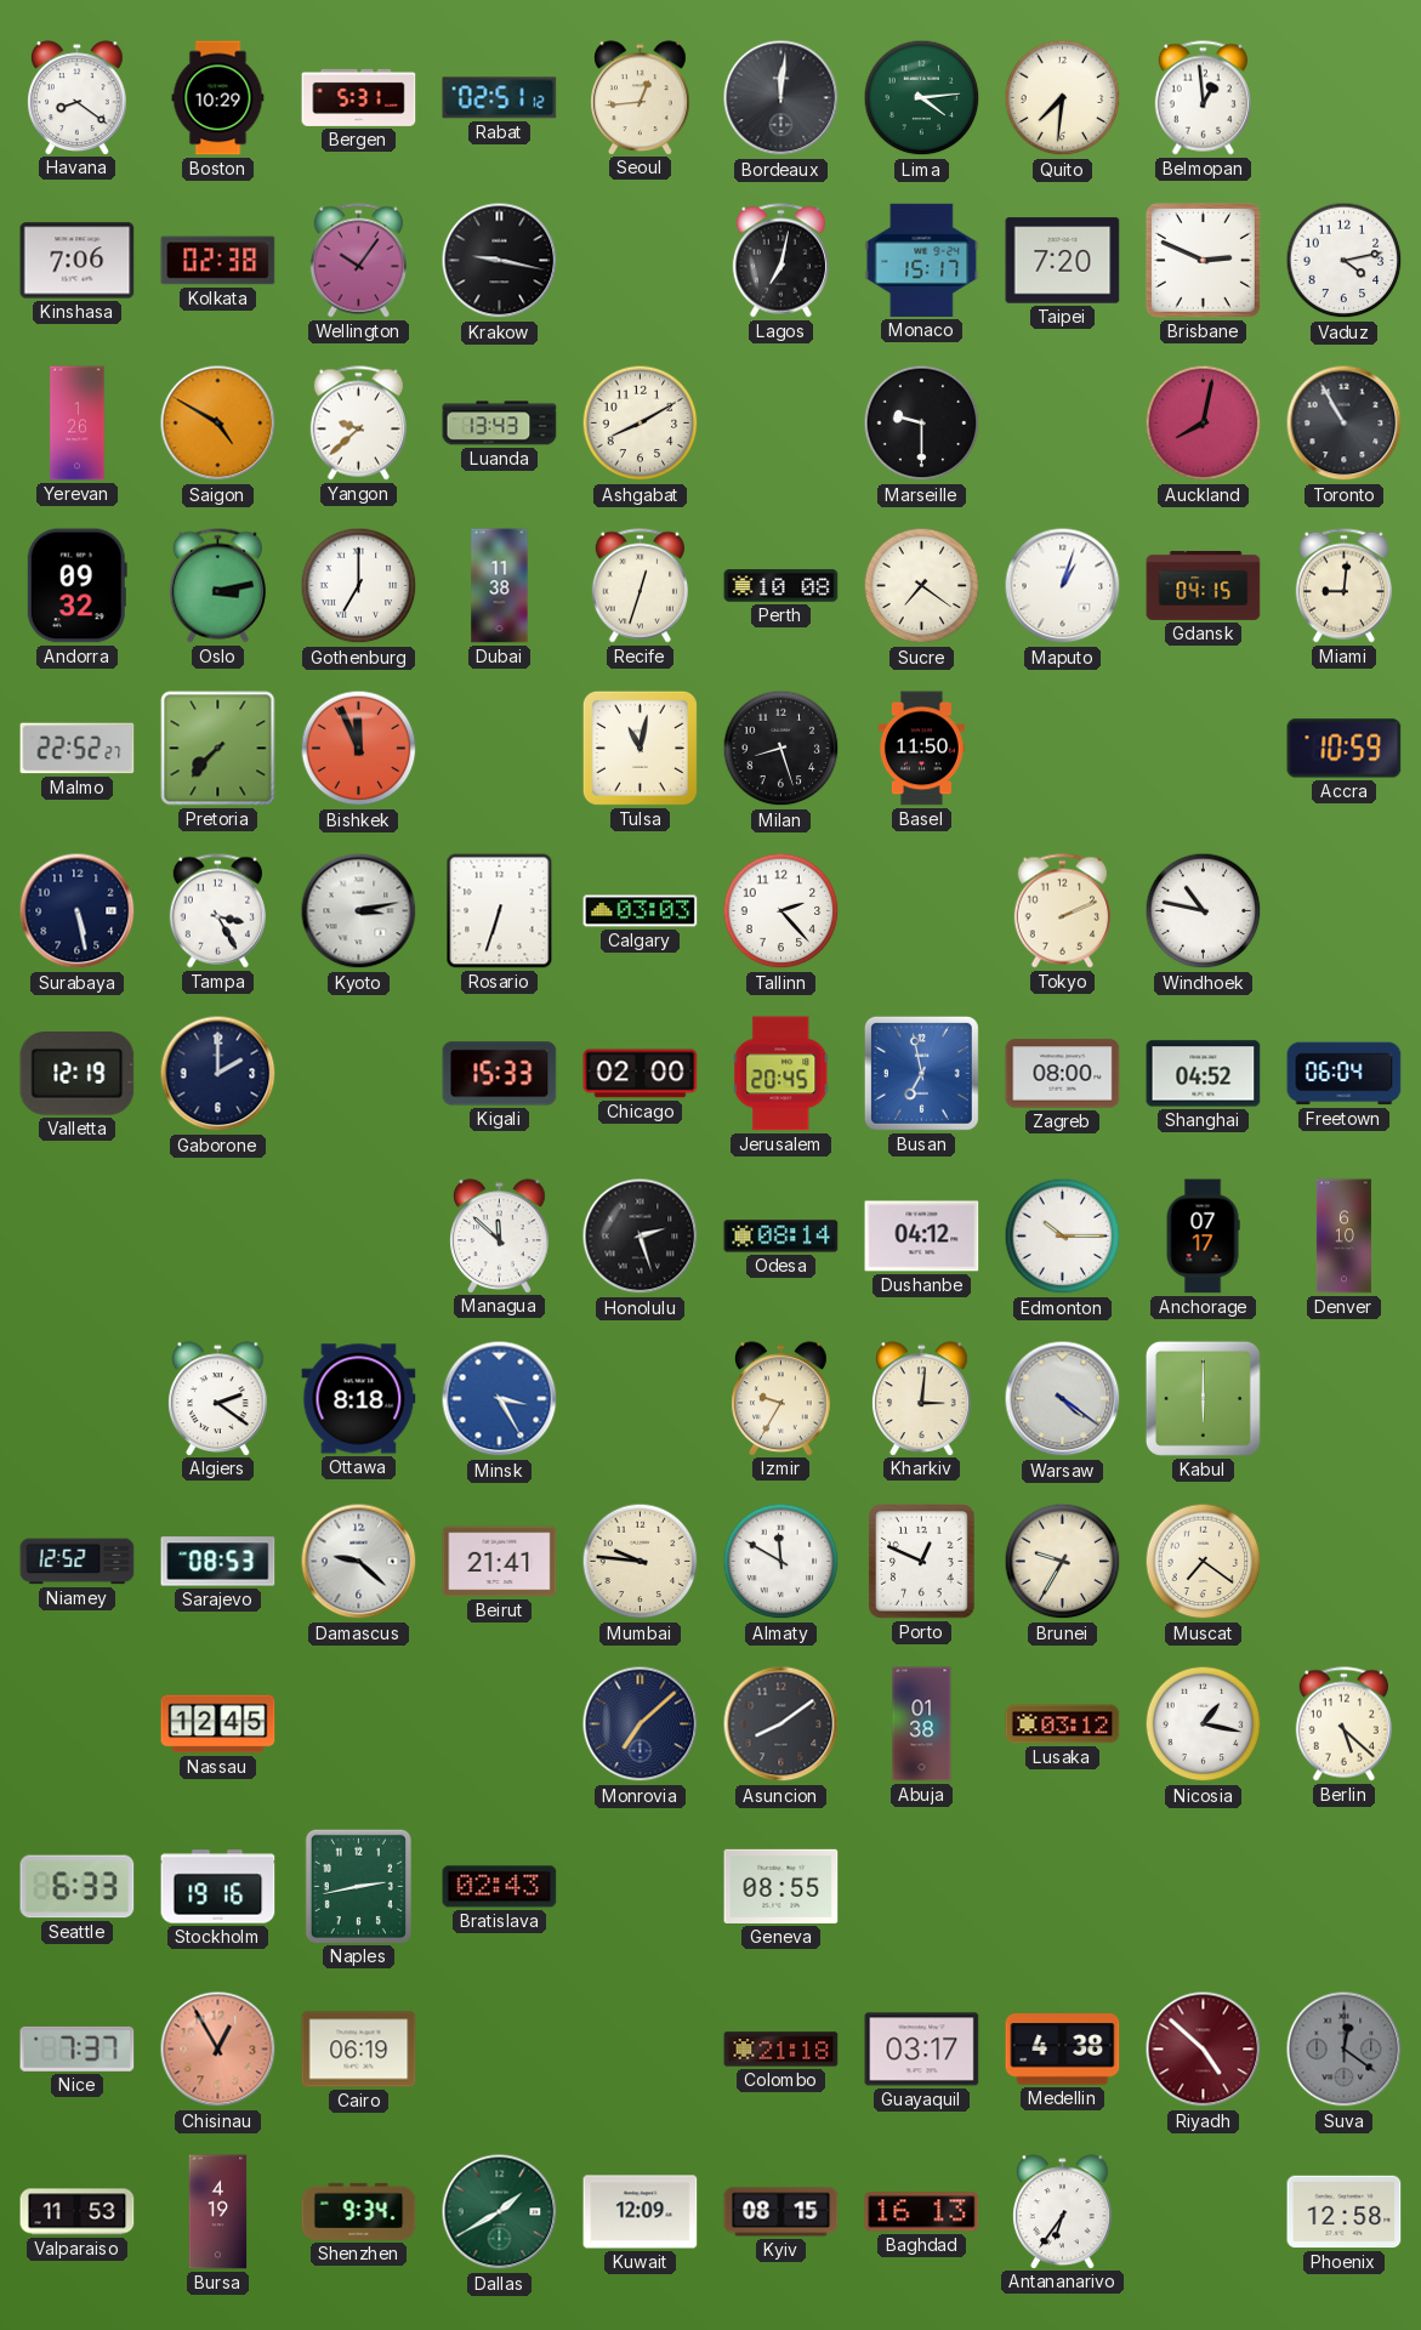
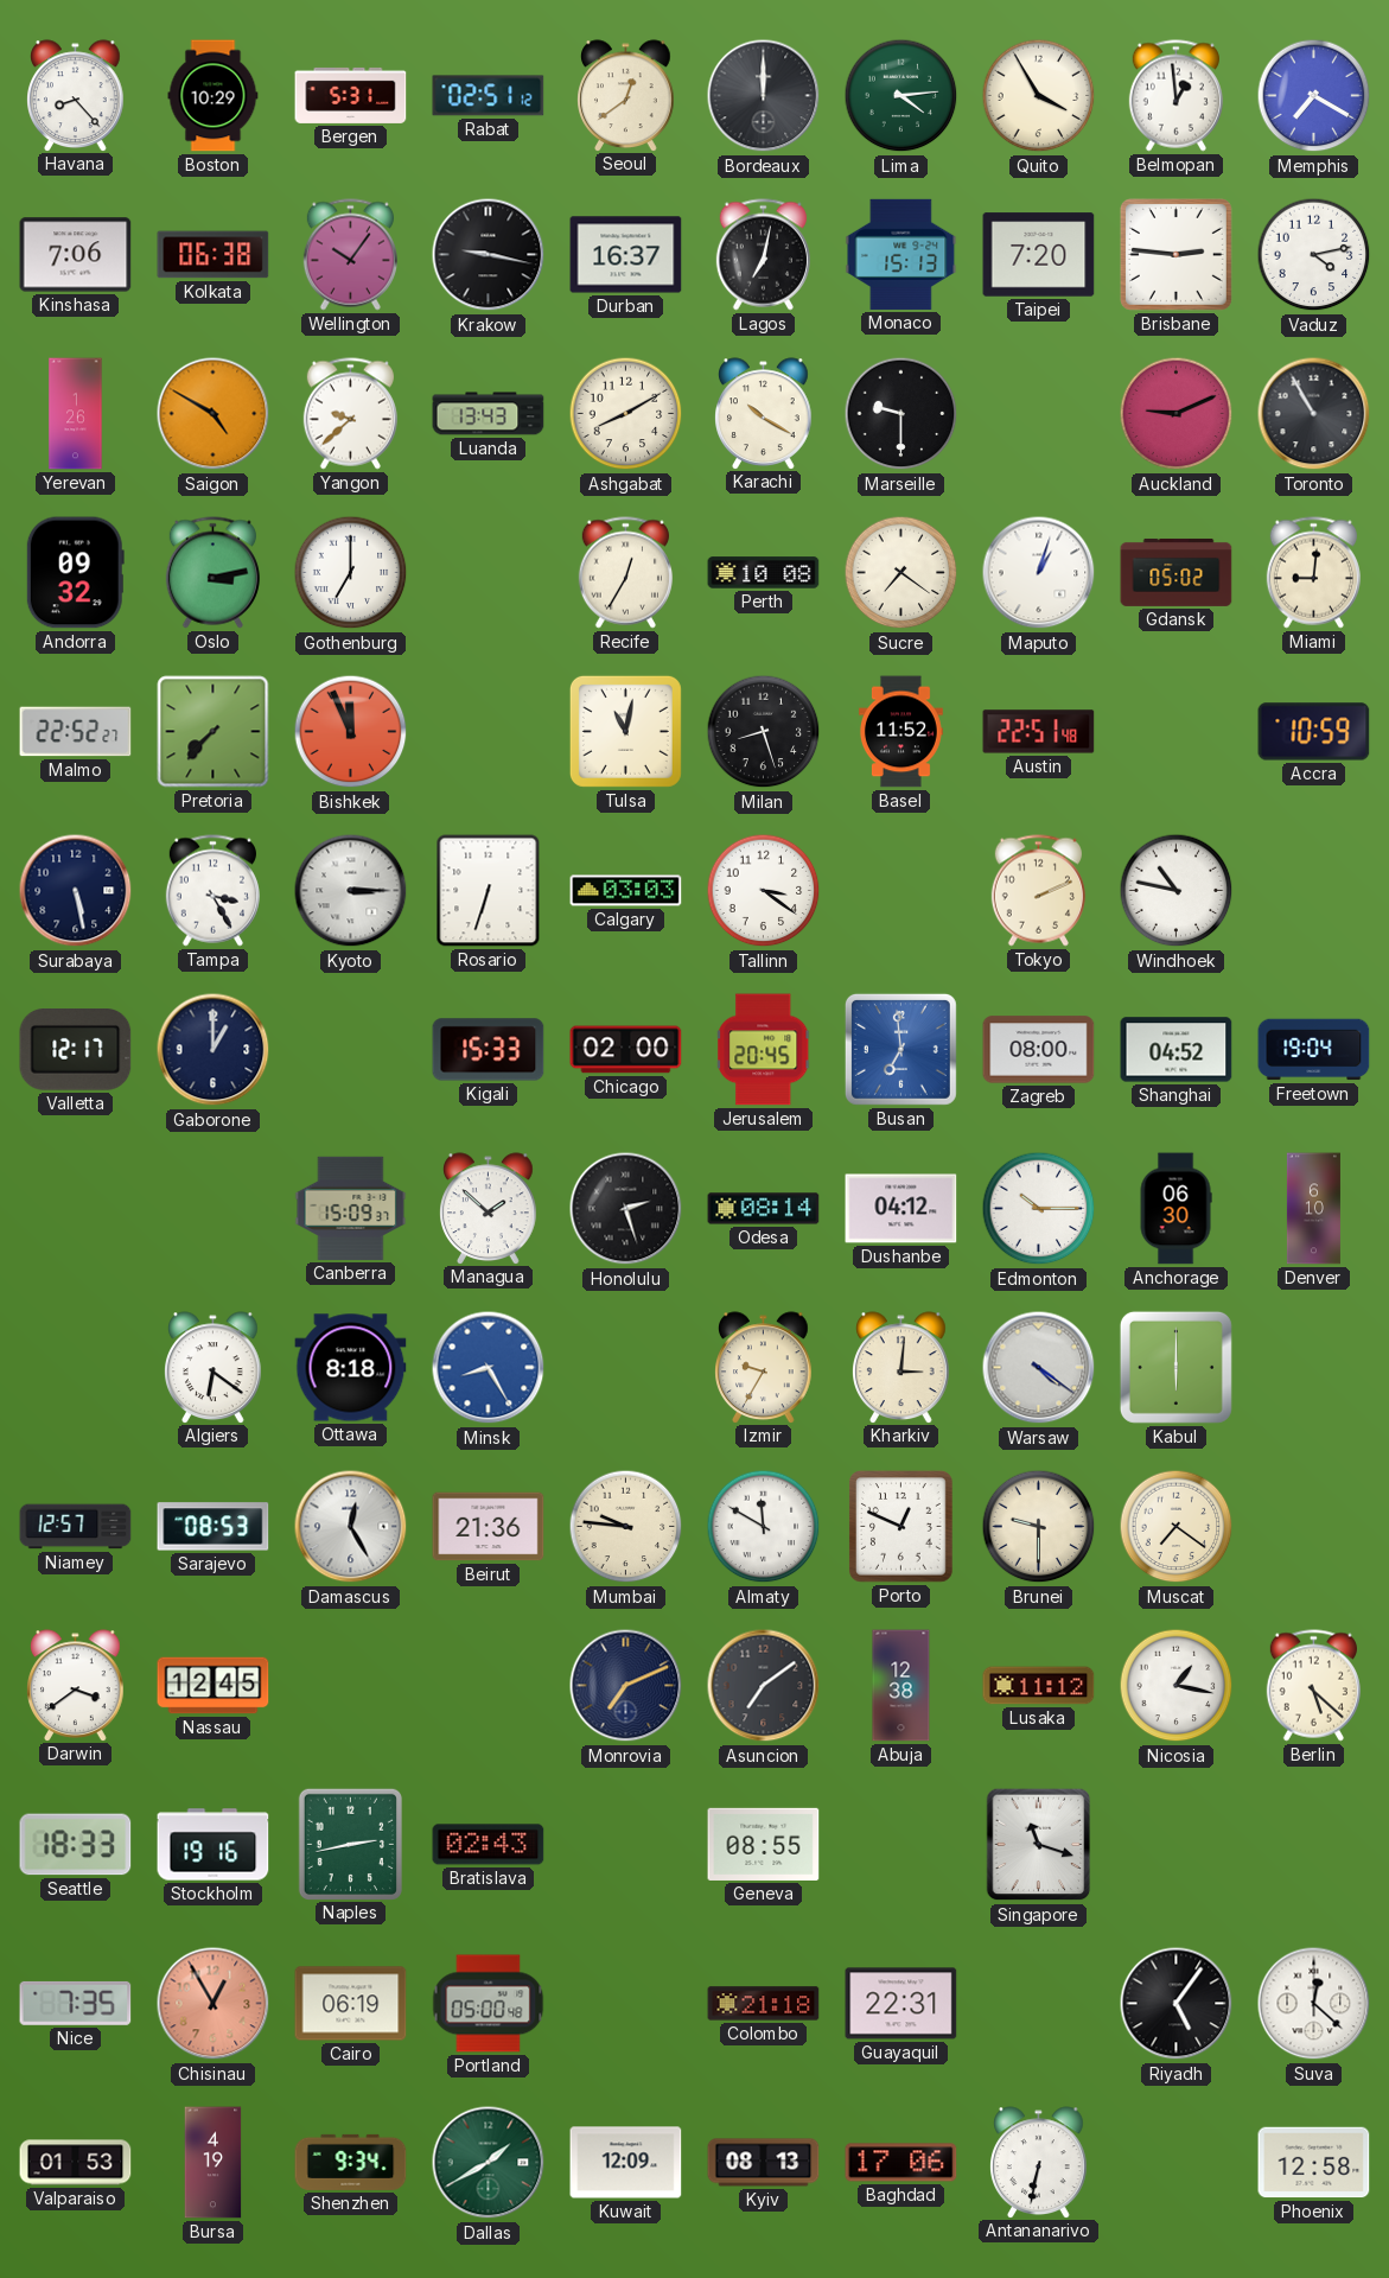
Havana: 8:21 -> 8:23
Seoul: 12:44 -> 12:39
Bordeaux: 12:01 -> 12:00
Quito: 7:31 -> 3:55
Memphis: none -> 7:20
Kolkata: 02:38 -> 06:38
Durban: none -> 16:37
Monaco: 15:17 -> 15:13
Brisbane: 2:49 -> 2:46
Karachi: none -> 10:20
Auckland: 8:02 -> 9:11
Dubai: 11:38 -> none
Recife: 12:33 -> 12:35
Gdansk: 04:15 -> 05:02
Basel: 11:50 -> 11:52
Austin: none -> 22:51
Kyoto: 3:13 -> 3:15
Tallinn: 2:23 -> 3:21
Valletta: 12:19 -> 12:17
Gaborone: 2:00 -> 1:00
Busan: 6:58 -> 6:59
Freetown: 06:04 -> 19:04
Canberra: none -> 15:09
Managua: 11:52 -> 1:52
Anchorage: 07:17 -> 06:30
Algiers: 2:21 -> 6:21
Minsk: 3:25 -> 8:25
Niamey: 12:52 -> 12:57
Damascus: 9:22 -> 12:25
Beirut: 21:41 -> 21:36
Brunei: 9:35 -> 9:30
Darwin: none -> 3:39
Monrovia: 7:08 -> 7:11
Asuncion: 8:09 -> 7:09
Abuja: 01:38 -> 12:38
Lusaka: 03:12 -> 11:12
Seattle: 6:33 -> 18:33
Singapore: none -> 11:18
Nice: 7:37 -> 7:35
Portland: none -> 05:00
Guayaquil: 03:17 -> 22:31
Medellin: 4:38 -> none
Riyadh: 4:52 -> 5:06
Riyadh dial: burgundy -> black
Suva: 12:21 -> 12:22
Suva dial: grey -> white
Valparaiso: 11:53 -> 01:53
Kyiv: 08:15 -> 08:13
Baghdad: 16:13 -> 17:06
Antananarivo: 6:36 -> 6:32
